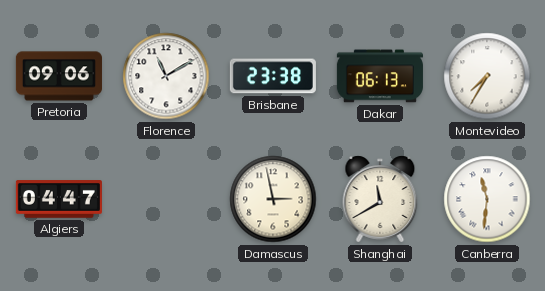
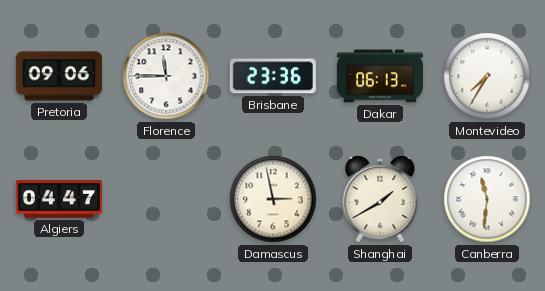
Florence: 11:10 -> 11:45
Brisbane: 23:38 -> 23:36
Shanghai: 11:40 -> 1:40
